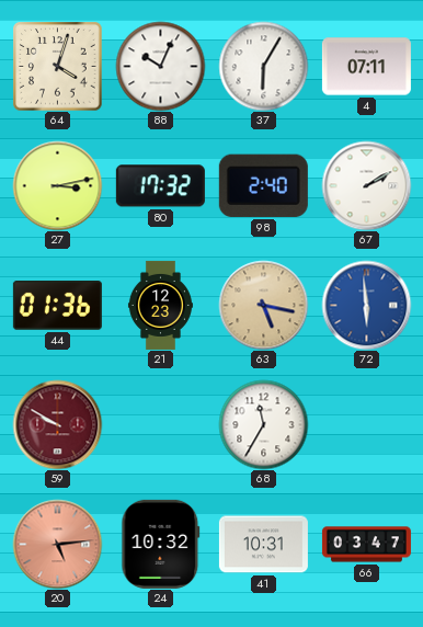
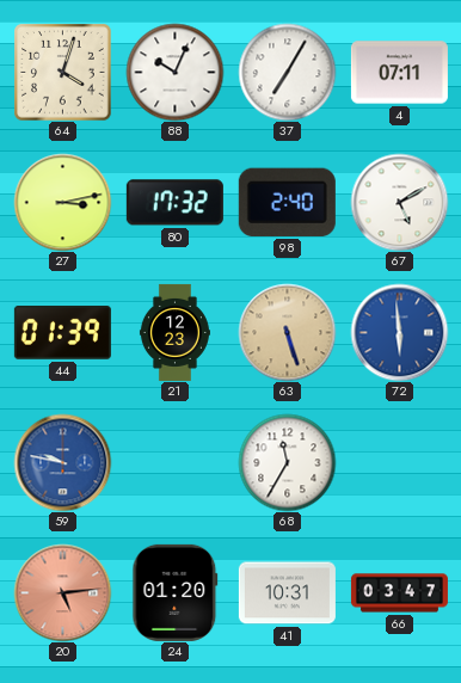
37: 6:05 -> 7:05
67: 2:10 -> 5:10
44: 01:36 -> 01:39
63: 5:17 -> 5:27
59: 9:50 -> 9:47
59 dial: burgundy -> blue
24: 10:32 -> 01:20
